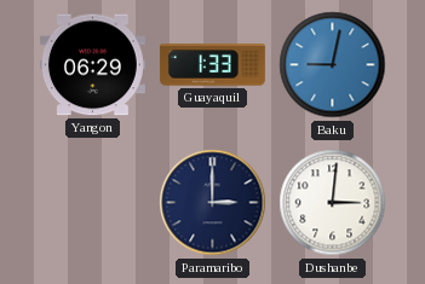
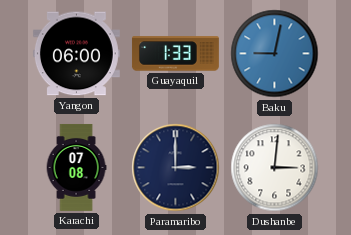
Yangon: 06:29 -> 06:00
Karachi: none -> 07:08
